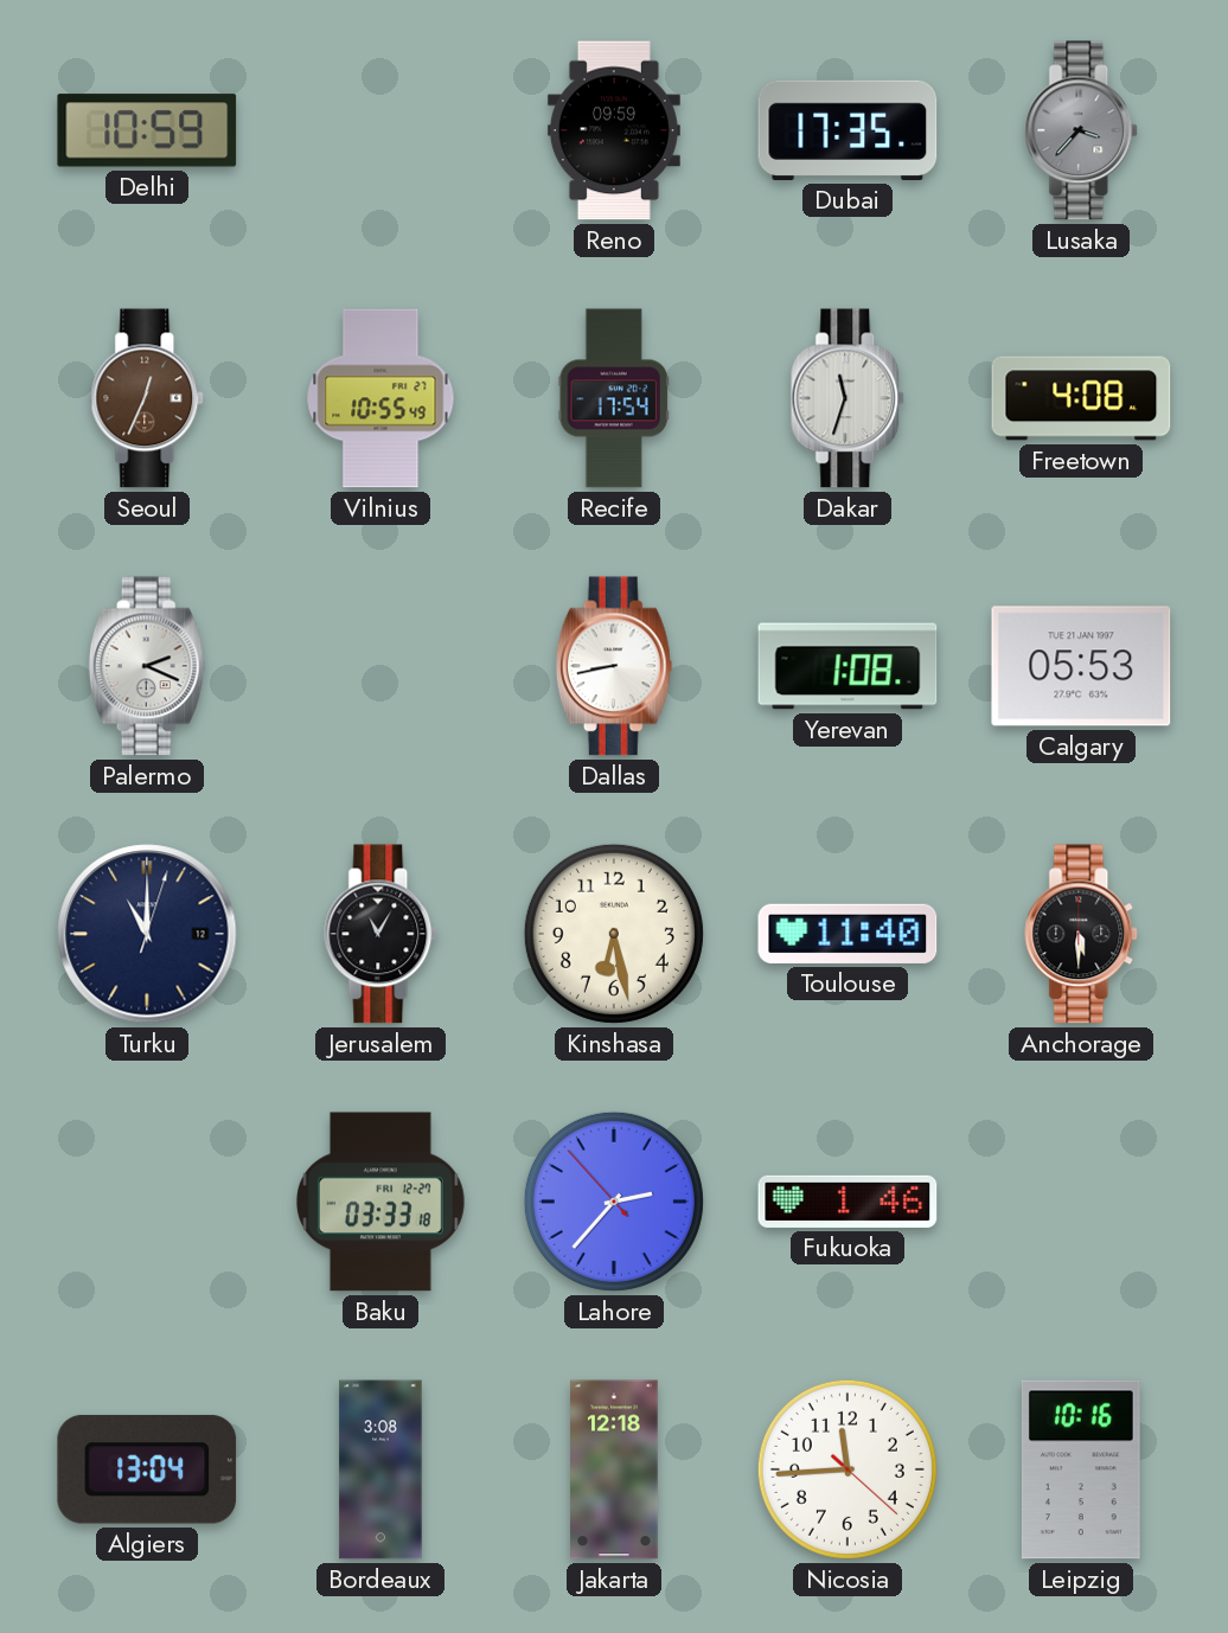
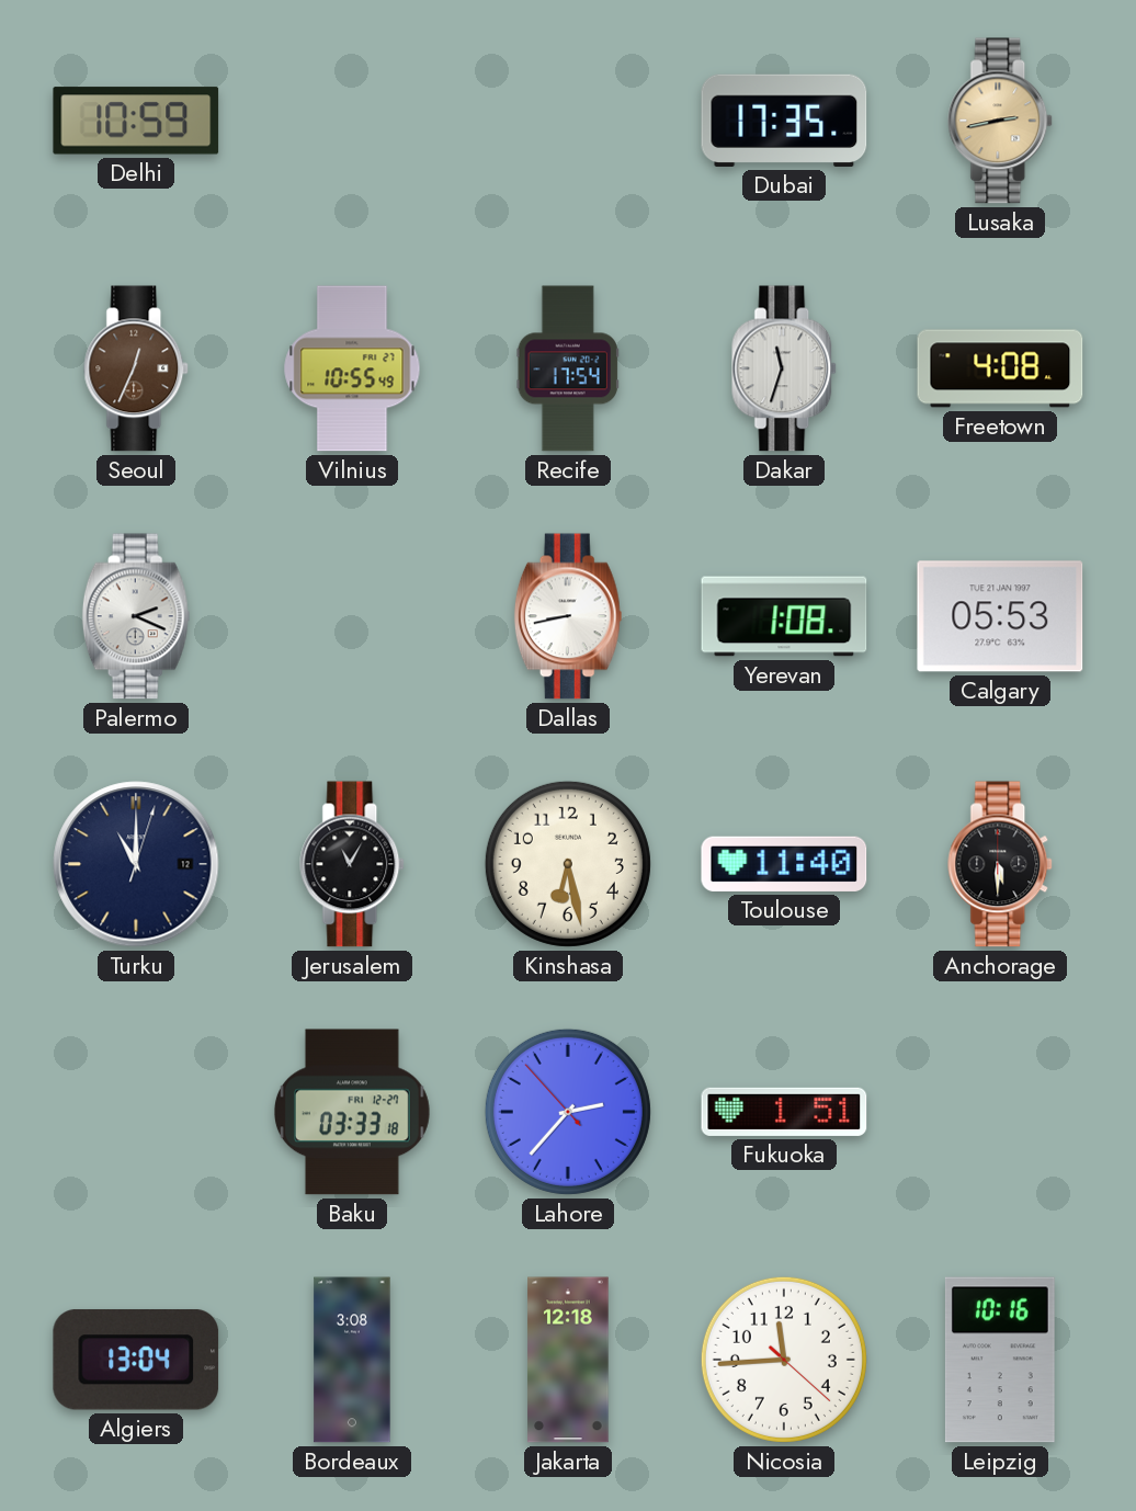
Reno: 09:59 -> none
Lusaka: 3:37 -> 2:43
Lusaka dial: grey -> champagne
Fukuoka: 1:46 -> 1:51
